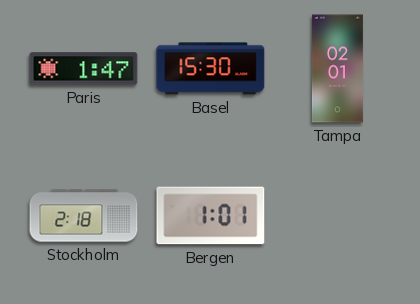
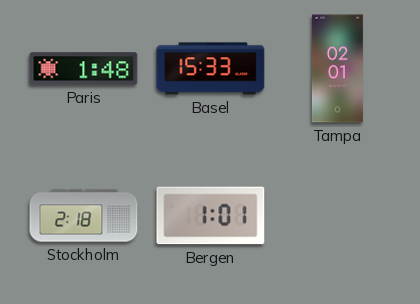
Paris: 1:47 -> 1:48
Basel: 15:30 -> 15:33
